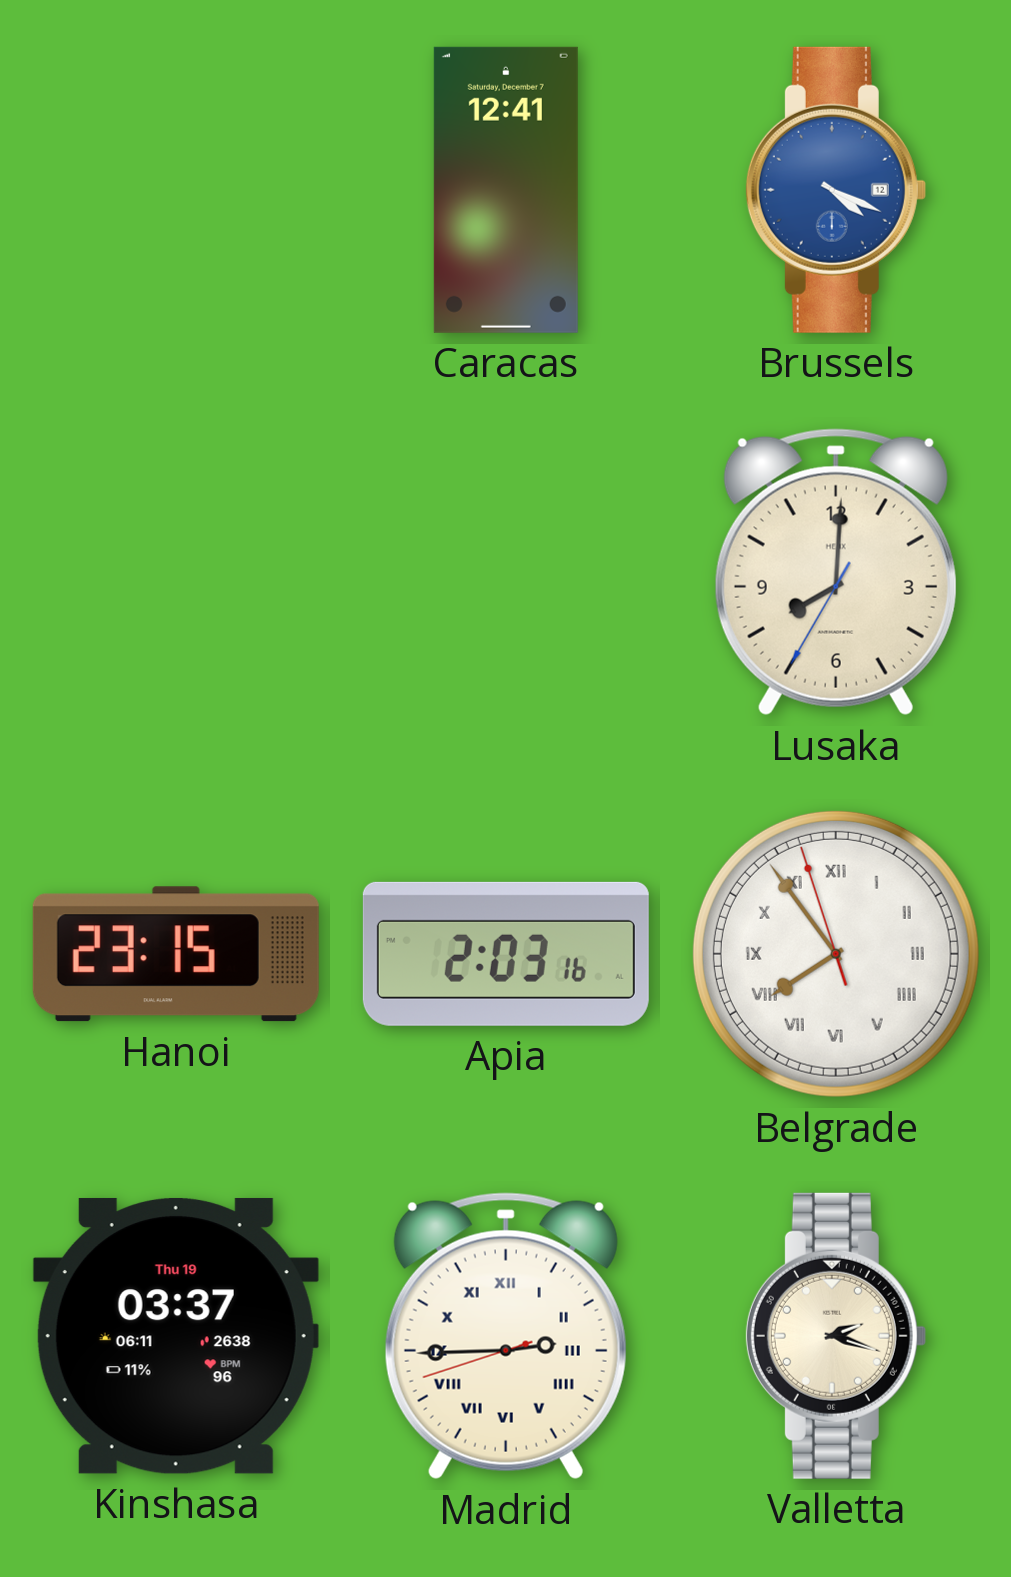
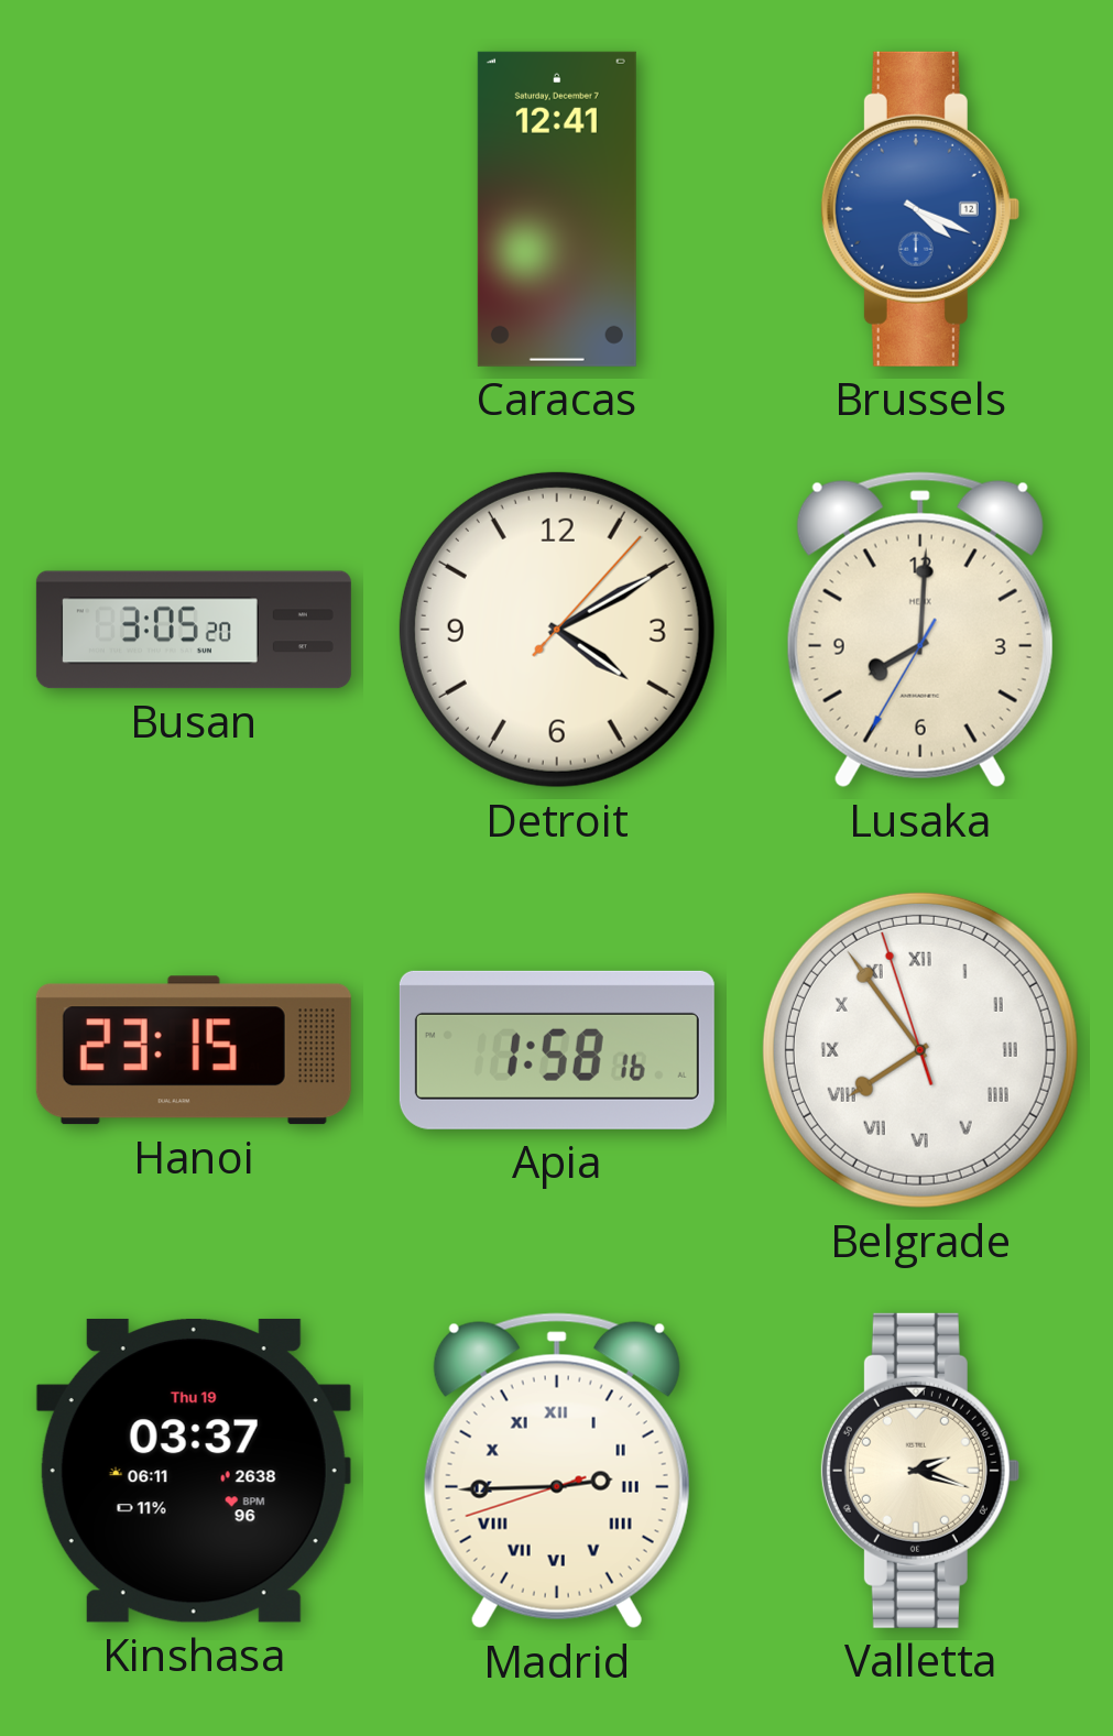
Busan: none -> 3:05
Detroit: none -> 4:10
Apia: 2:03 -> 1:58
